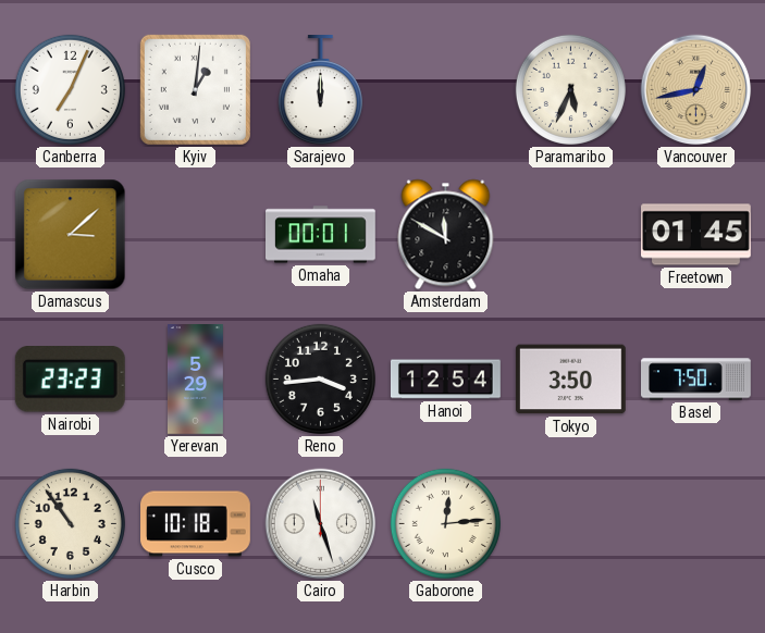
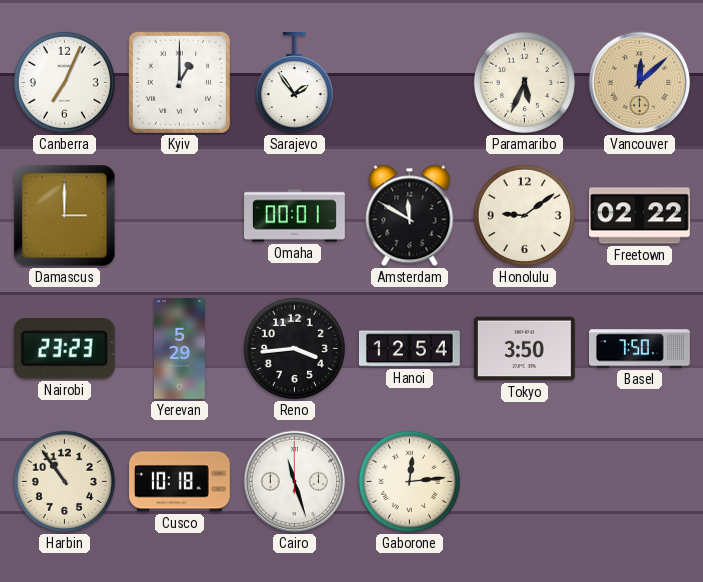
Kyiv: 1:01 -> 1:00
Sarajevo: 12:00 -> 1:54
Vancouver: 12:43 -> 12:08
Damascus: 3:08 -> 3:00
Honolulu: none -> 9:09
Freetown: 01:45 -> 02:22
